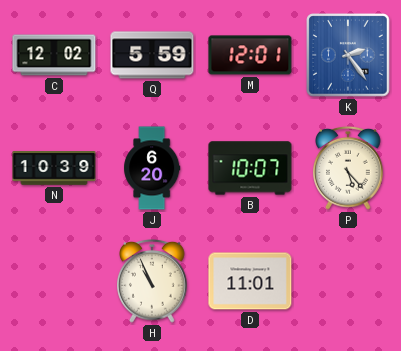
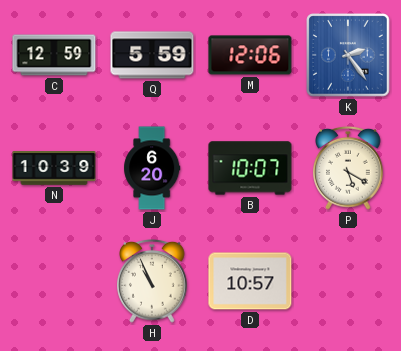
C: 12:02 -> 12:59
M: 12:01 -> 12:06
P: 5:23 -> 5:20
D: 11:01 -> 10:57
